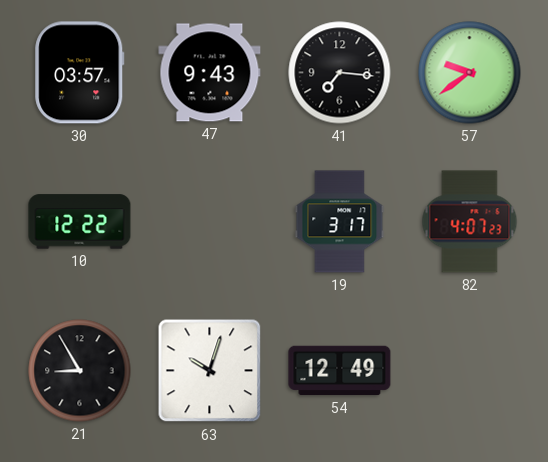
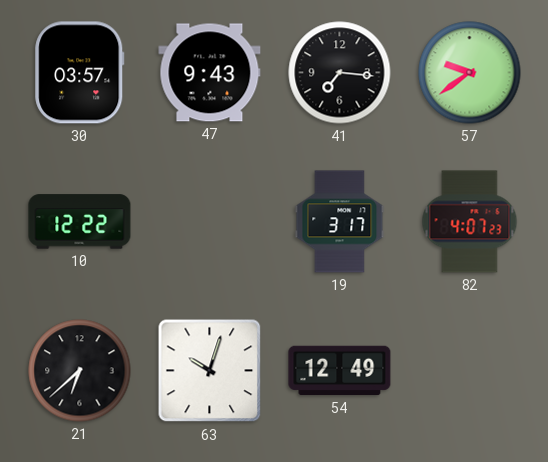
21: 8:55 -> 6:38
